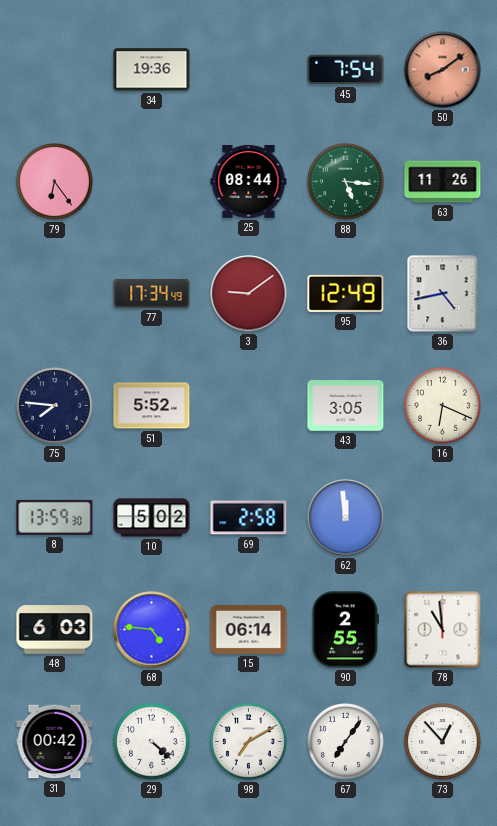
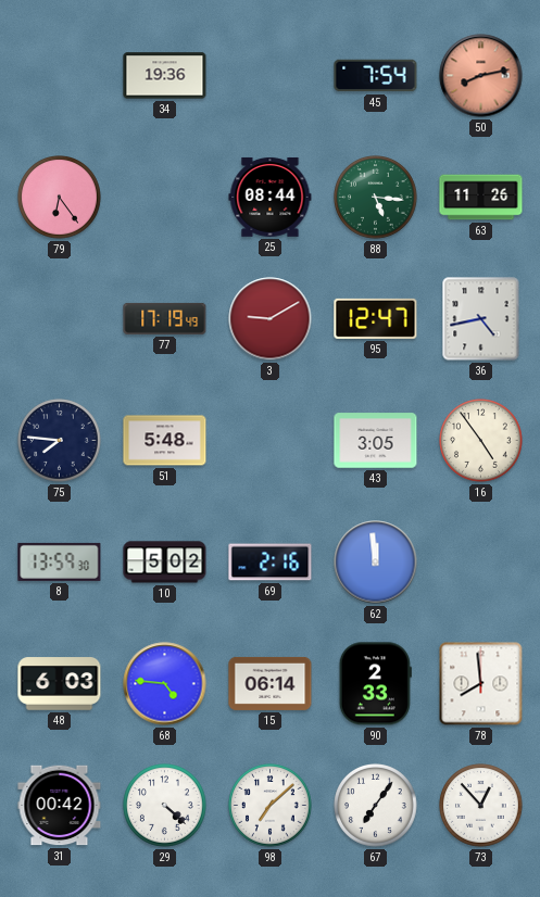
50: 8:09 -> 8:13
77: 17:34 -> 17:19
3: 9:09 -> 9:10
95: 12:49 -> 12:47
51: 5:52 -> 5:48
16: 6:19 -> 4:54
69: 2:58 -> 2:16
90: 2:55 -> 2:33
78: 10:59 -> 7:59
98: 7:10 -> 7:08
